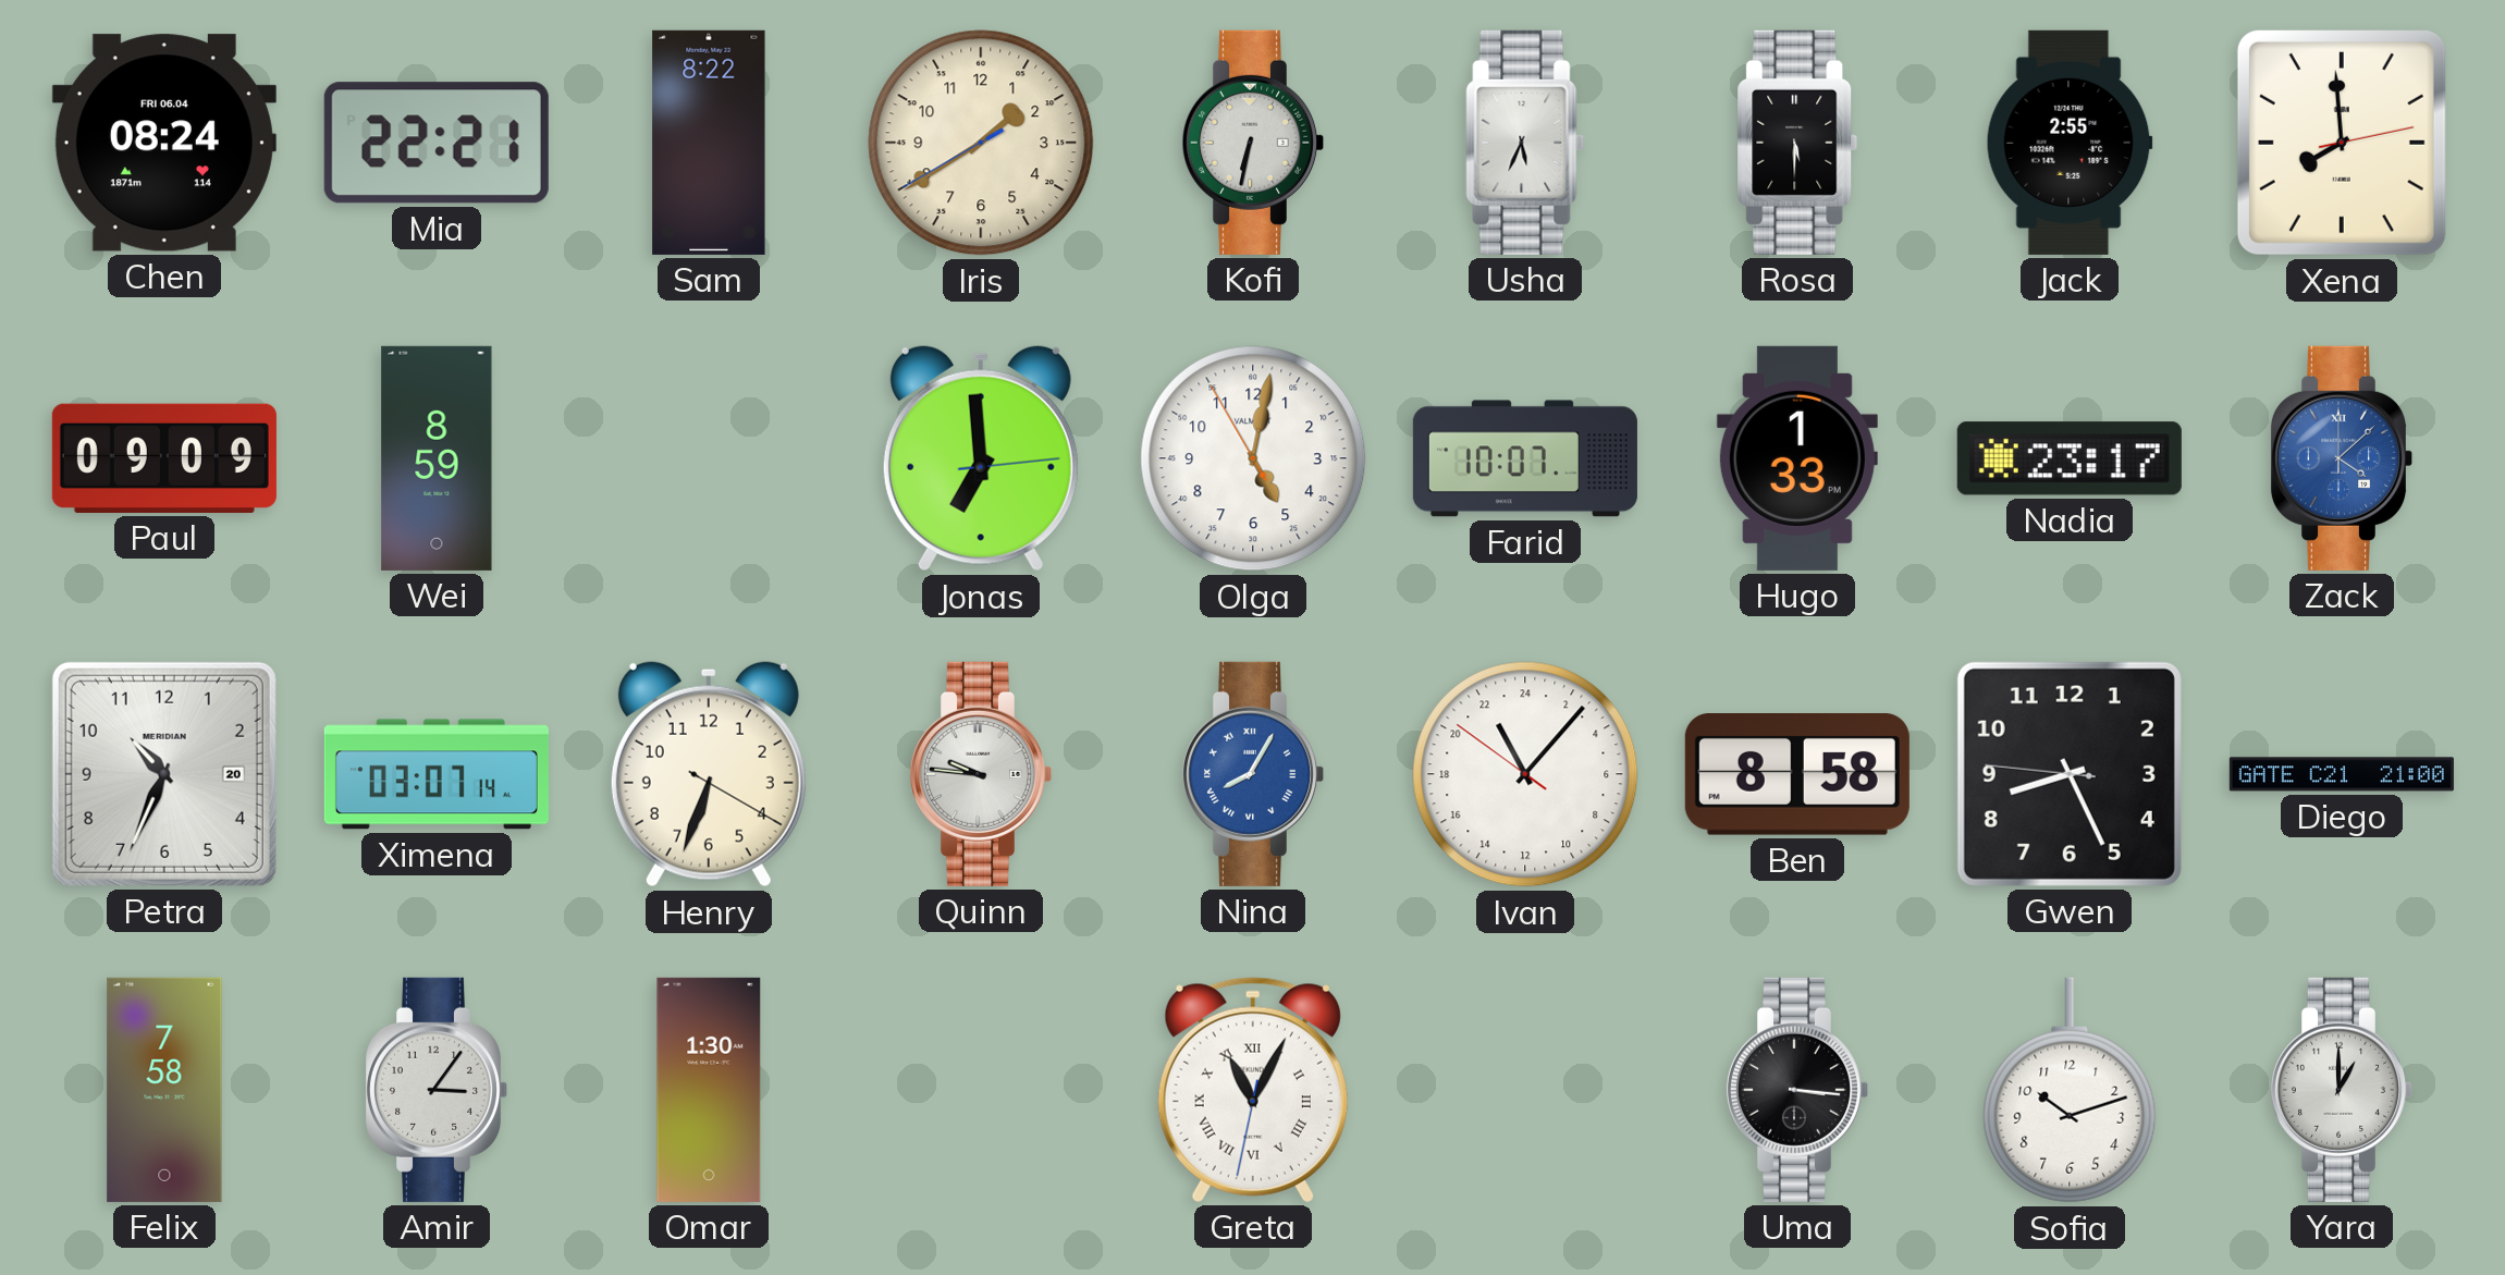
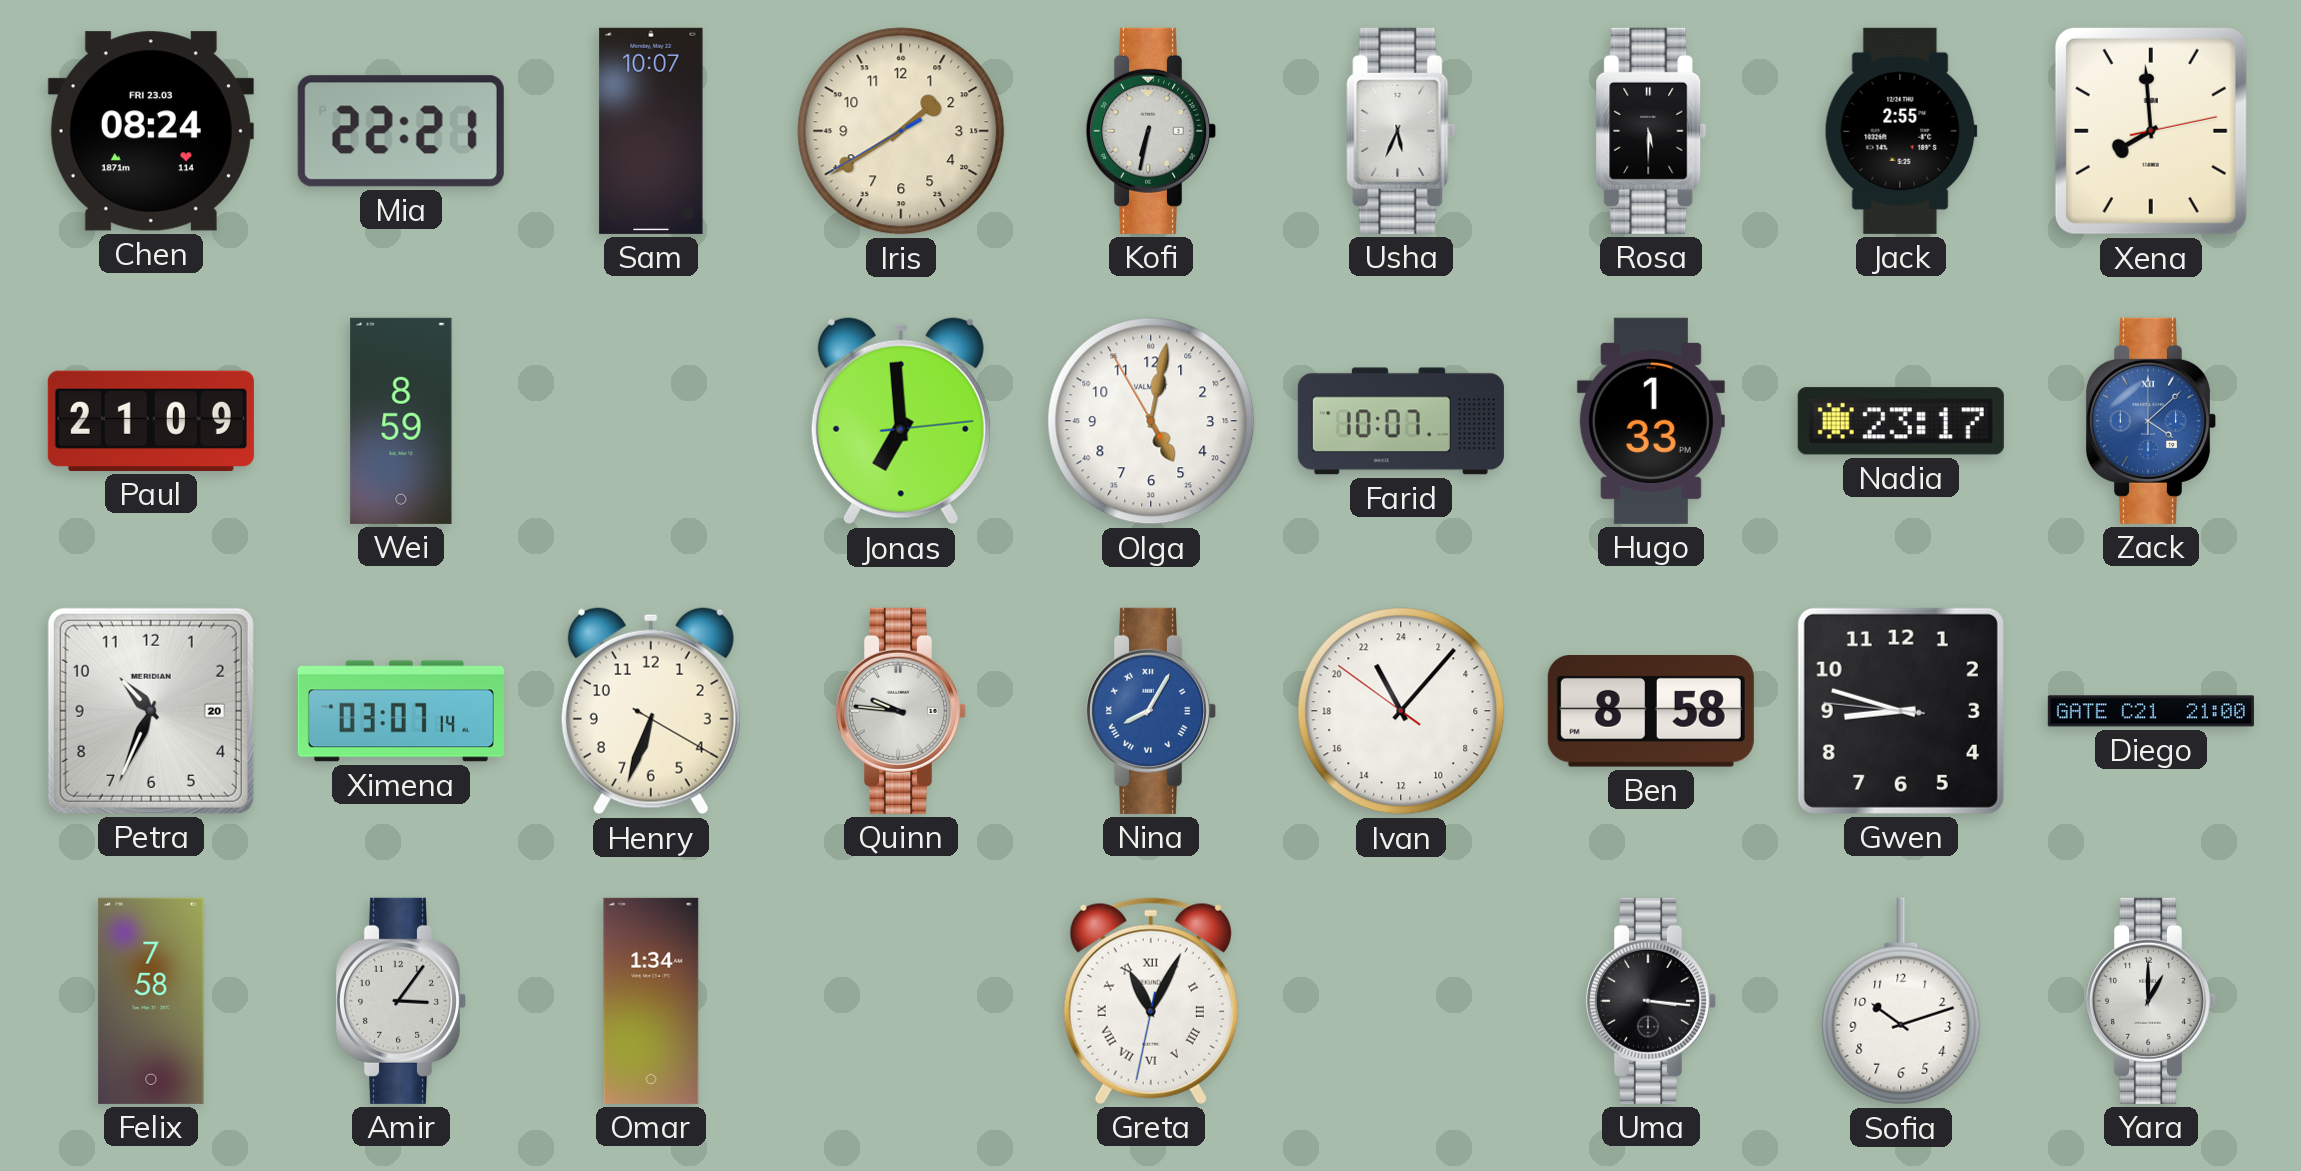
Chen date: FRI 06.04 -> FRI 23.03
Sam: 8:22 -> 10:07
Paul: 09:09 -> 21:09
Gwen: 8:25 -> 8:47
Omar: 1:30 -> 1:34
